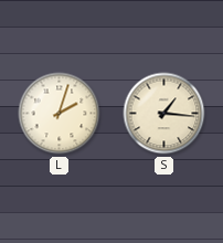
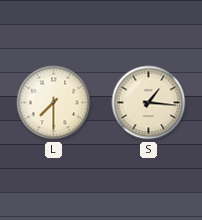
L: 2:03 -> 7:30
